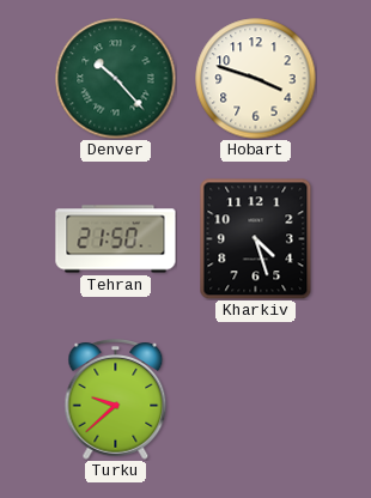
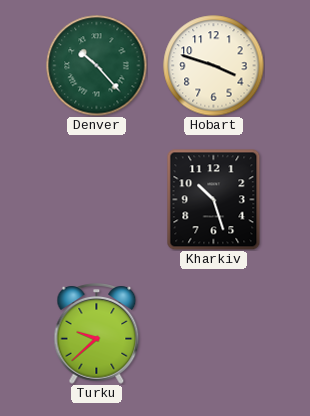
Tehran: 21:50 -> none
Kharkiv: 4:27 -> 10:27
